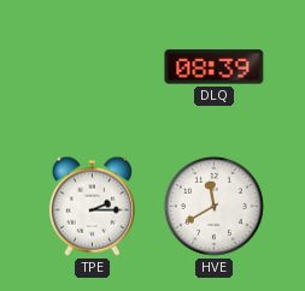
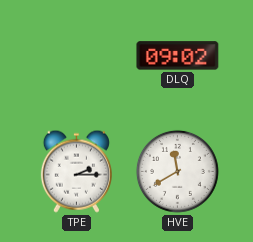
DLQ: 08:39 -> 09:02
